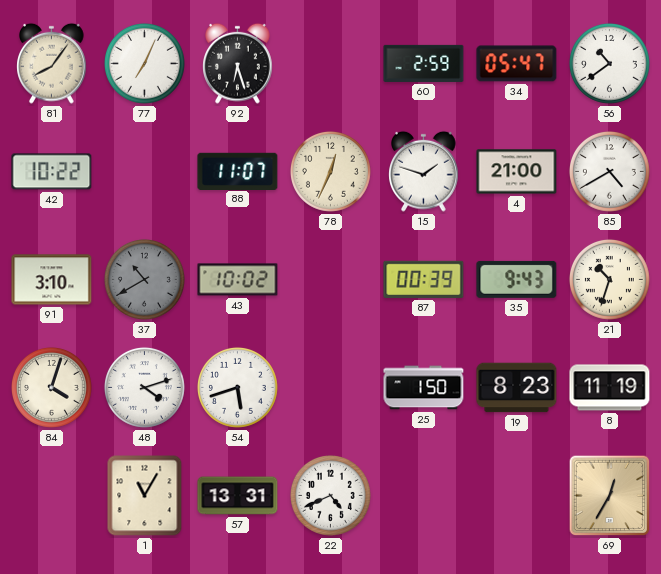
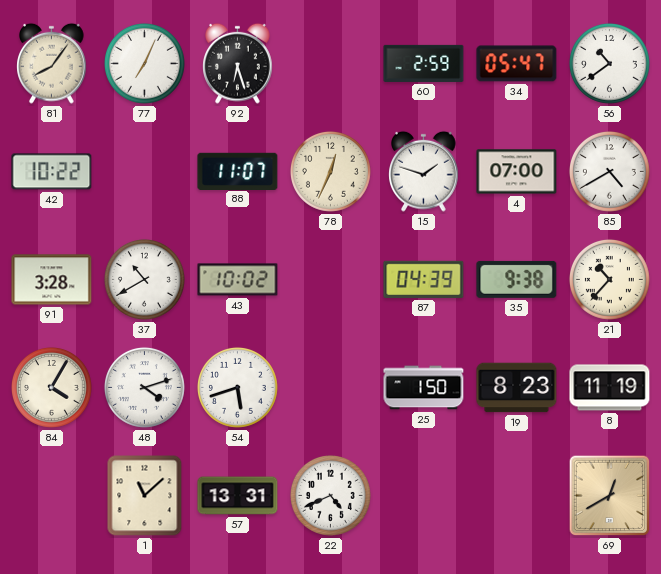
4: 21:00 -> 07:00
91: 3:10 -> 3:28
37 dial: grey -> white
87: 00:39 -> 04:39
35: 9:43 -> 9:38
21: 10:33 -> 10:37
84: 4:03 -> 4:05
1: 11:05 -> 11:08
69: 12:35 -> 12:40
